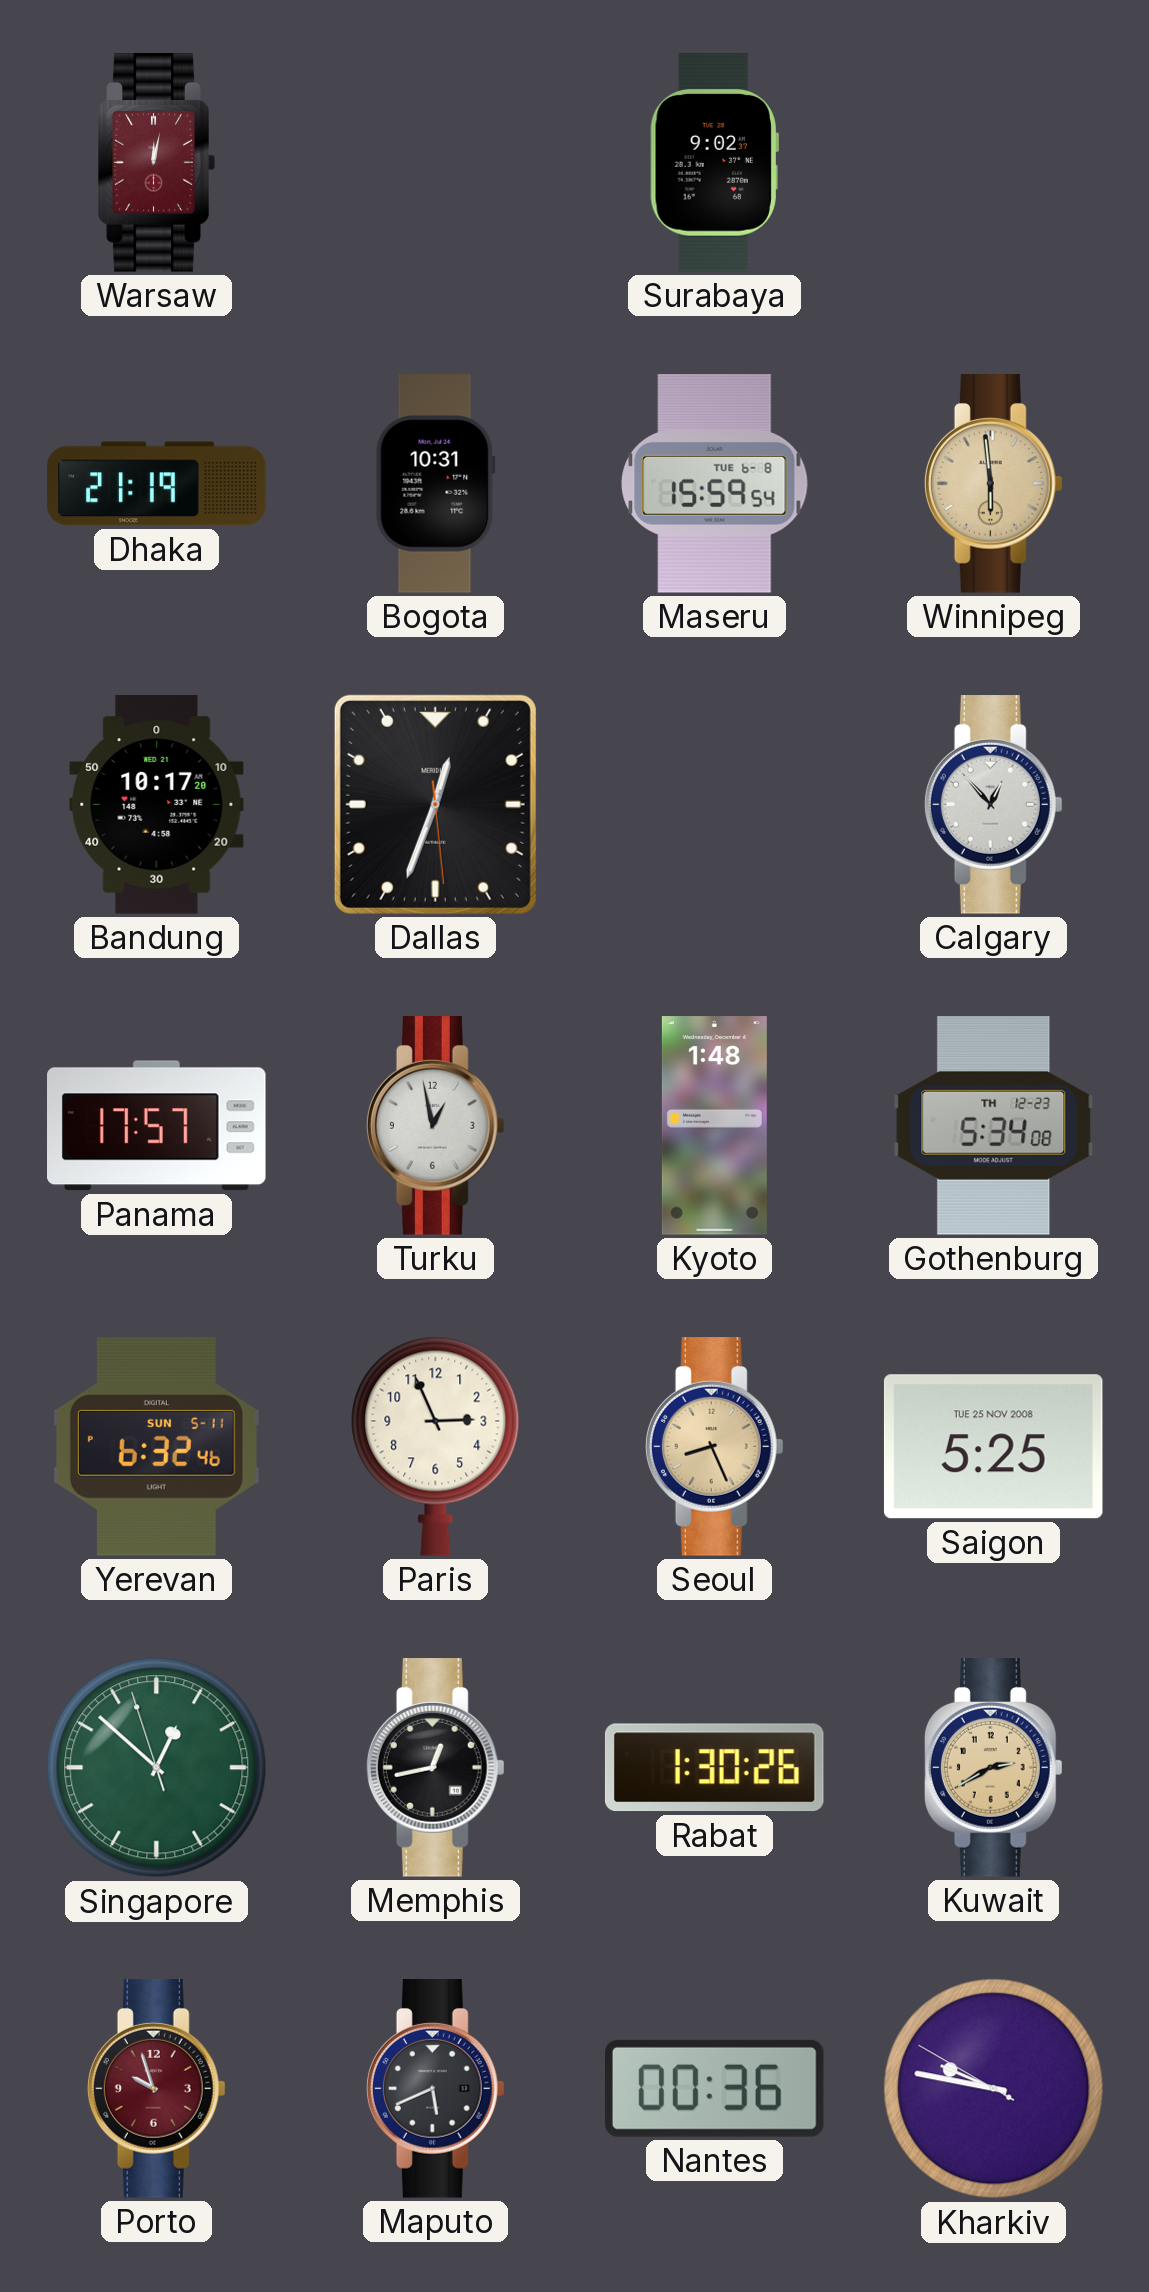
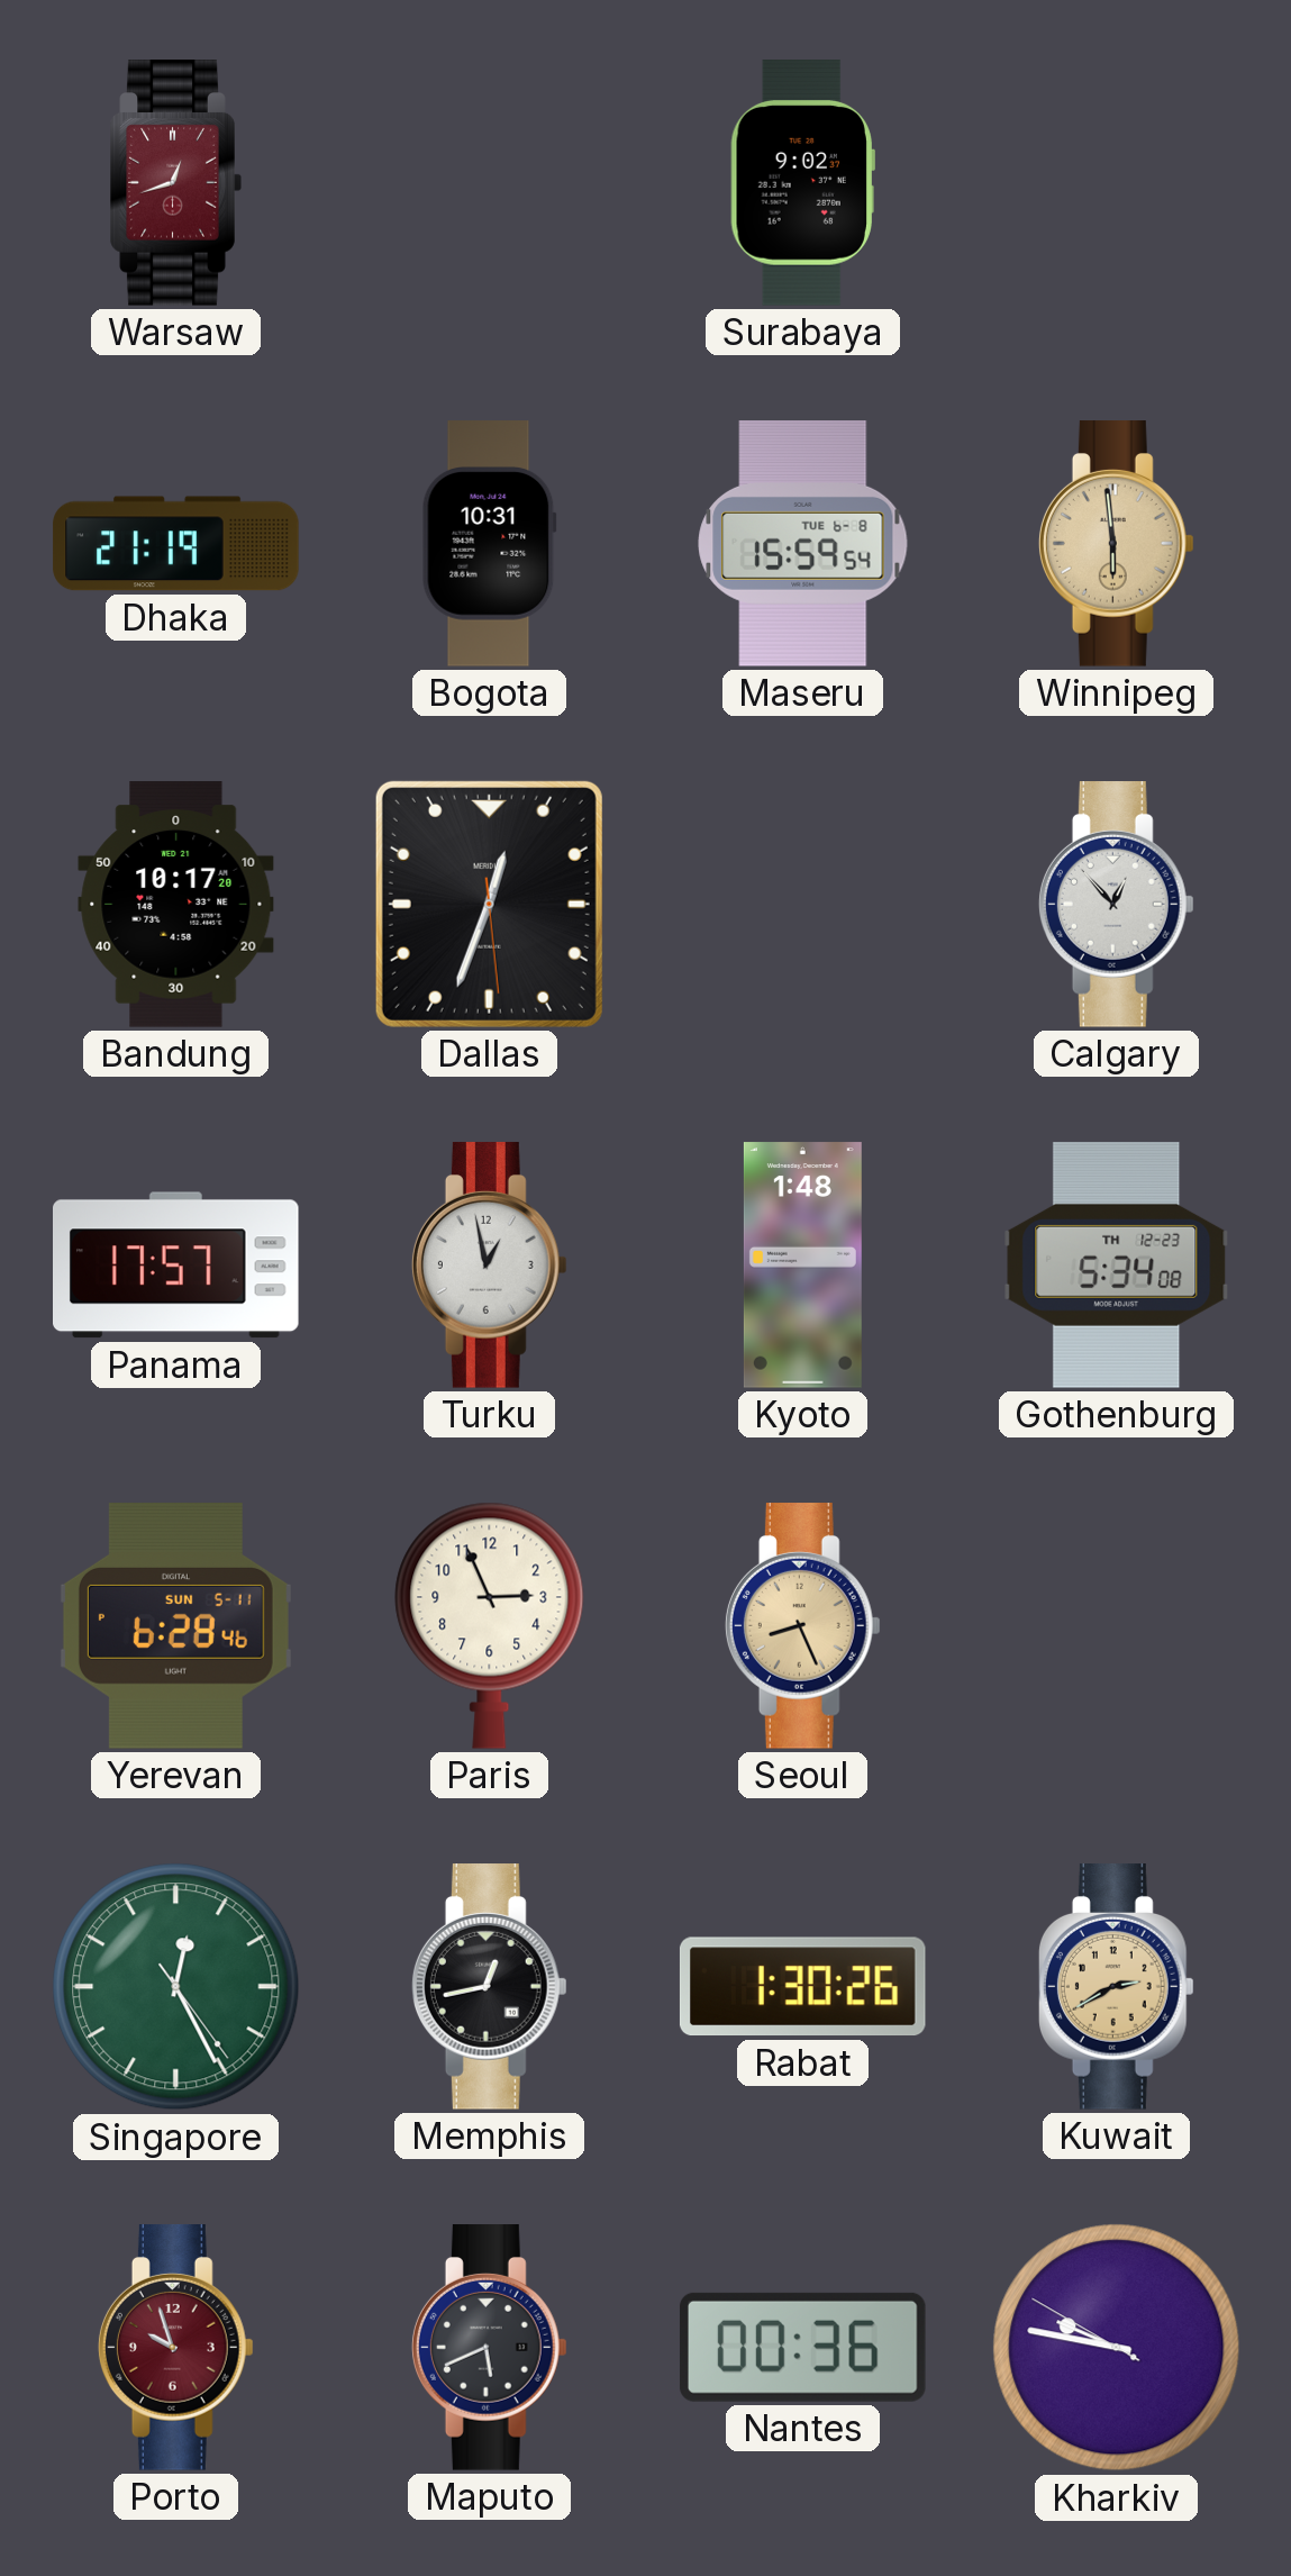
Warsaw: 12:02 -> 12:42
Yerevan: 6:32 -> 6:28
Saigon: 5:25 -> none
Singapore: 12:51 -> 12:25
